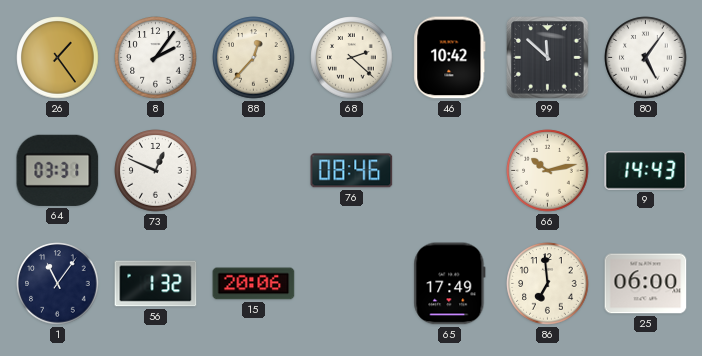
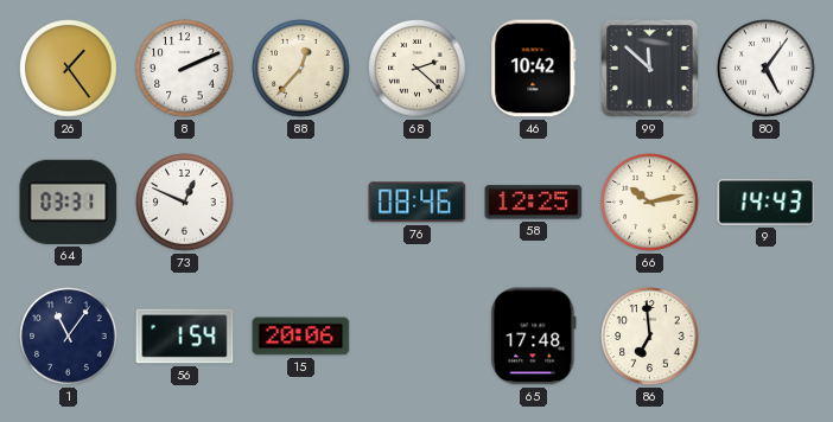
8: 2:06 -> 2:11
58: none -> 12:25
56: 1:32 -> 1:54
65: 17:49 -> 17:48
25: 06:00 -> none
